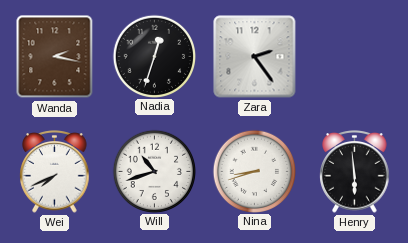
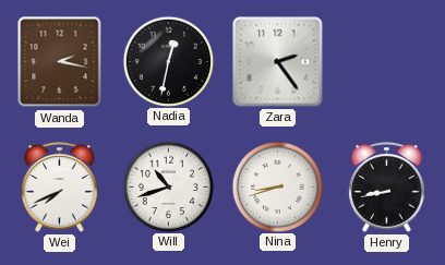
Nadia: 12:33 -> 12:32
Henry: 5:59 -> 8:43
